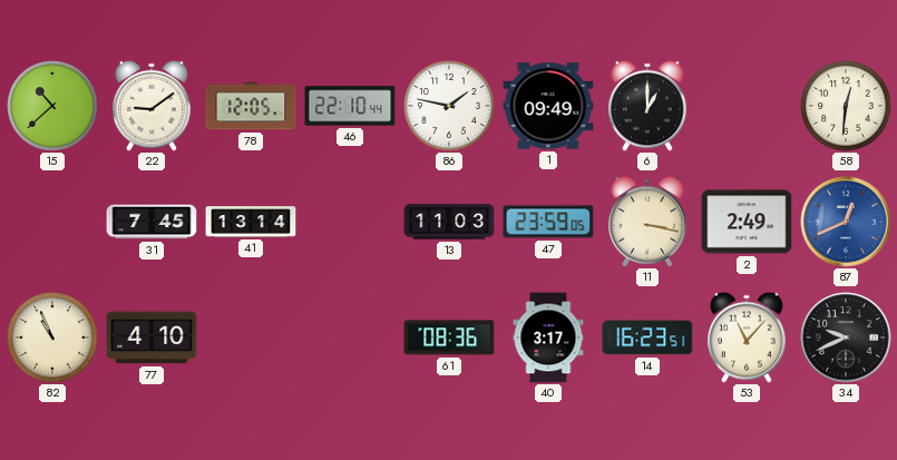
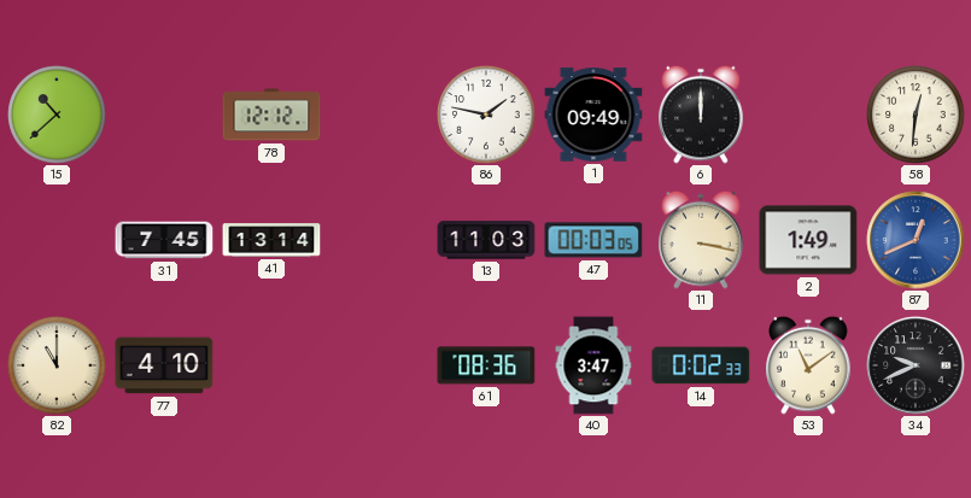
22: 9:09 -> none
78: 12:05 -> 12:12
46: 22:10 -> none
6: 1:00 -> 12:00
47: 23:59 -> 00:03
2: 2:49 -> 1:49
82: 10:56 -> 11:00
40: 3:17 -> 3:47
14: 16:23 -> 0:02
53: 11:07 -> 11:09
